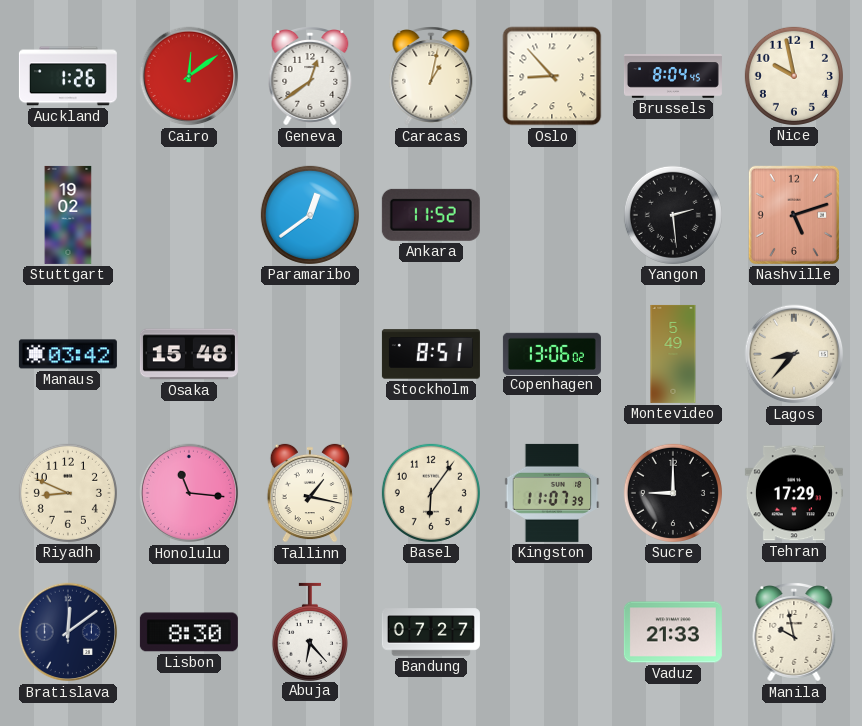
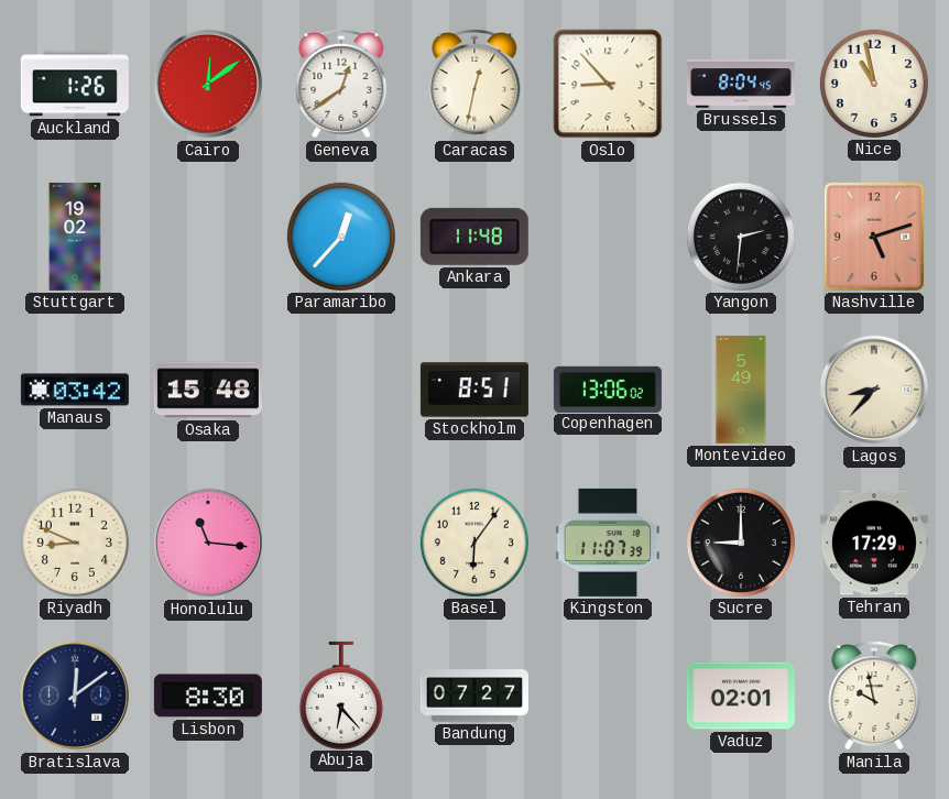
Caracas: 1:02 -> 12:32
Nice: 9:58 -> 10:58
Paramaribo: 12:39 -> 12:37
Ankara: 11:52 -> 11:48
Yangon: 2:29 -> 2:31
Tallinn: 1:17 -> none
Vaduz: 21:33 -> 02:01
